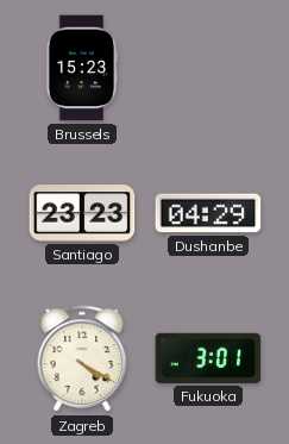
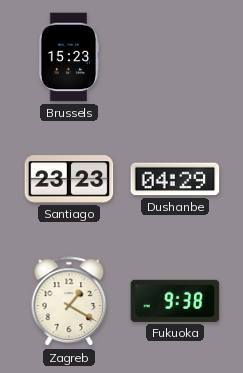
Zagreb: 4:20 -> 1:20
Fukuoka: 3:01 -> 9:38
